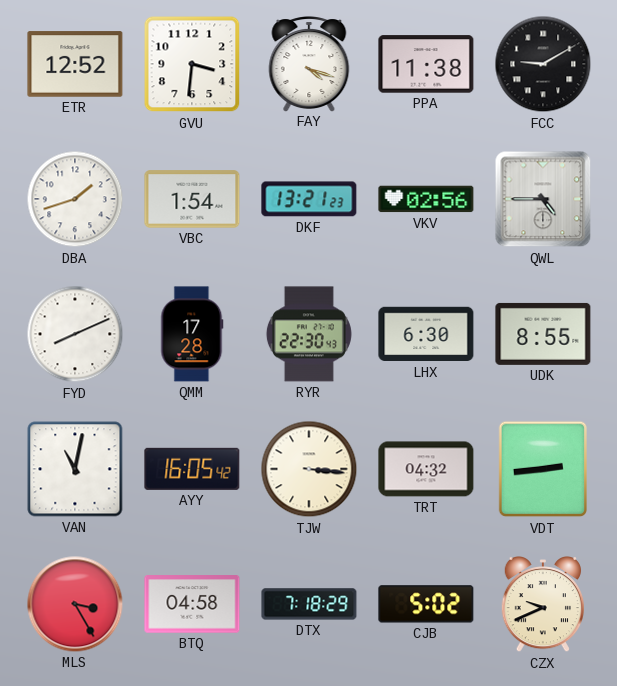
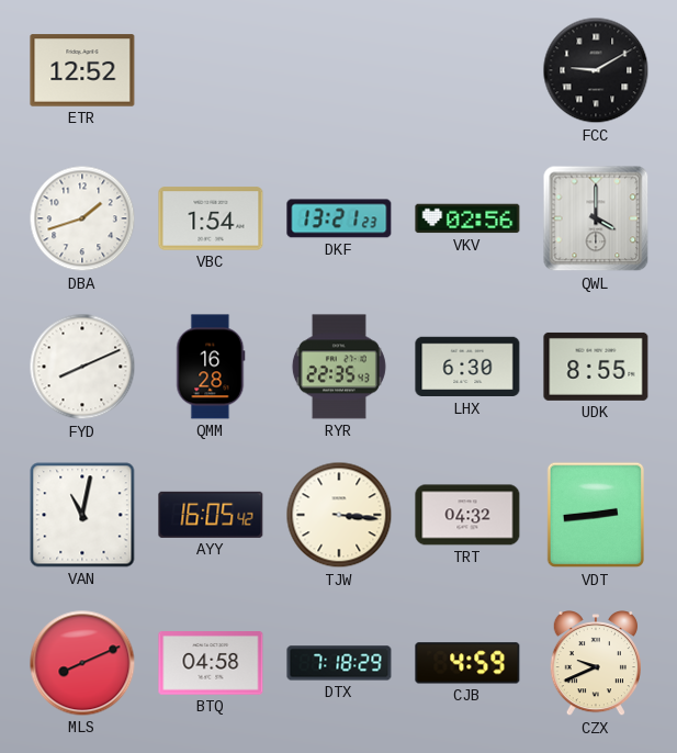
GVU: 3:31 -> none
FAY: 4:18 -> none
PPA: 11:38 -> none
QWL: 4:45 -> 4:00
QMM: 17:28 -> 16:28
RYR: 22:30 -> 22:35
MLS: 3:25 -> 8:11
CJB: 5:02 -> 4:59
